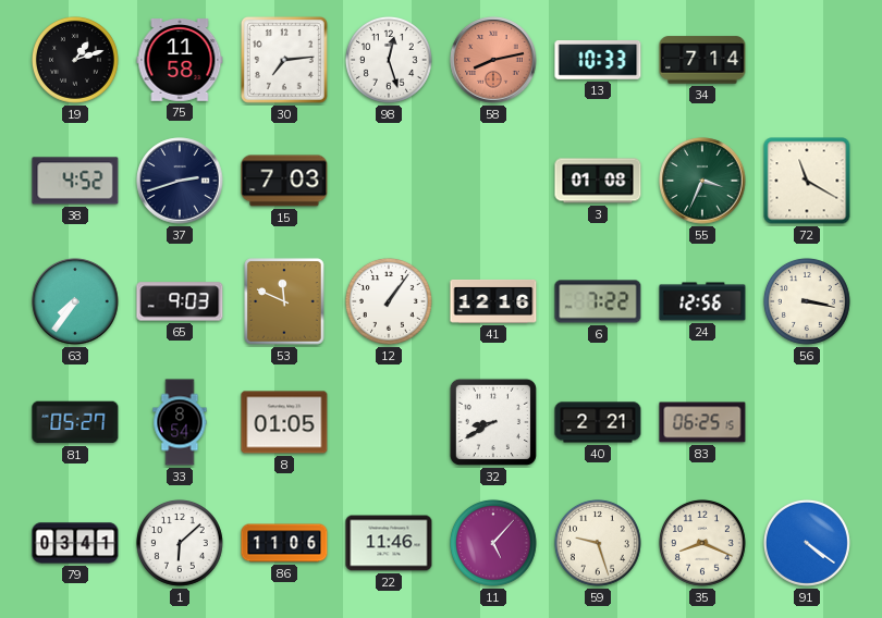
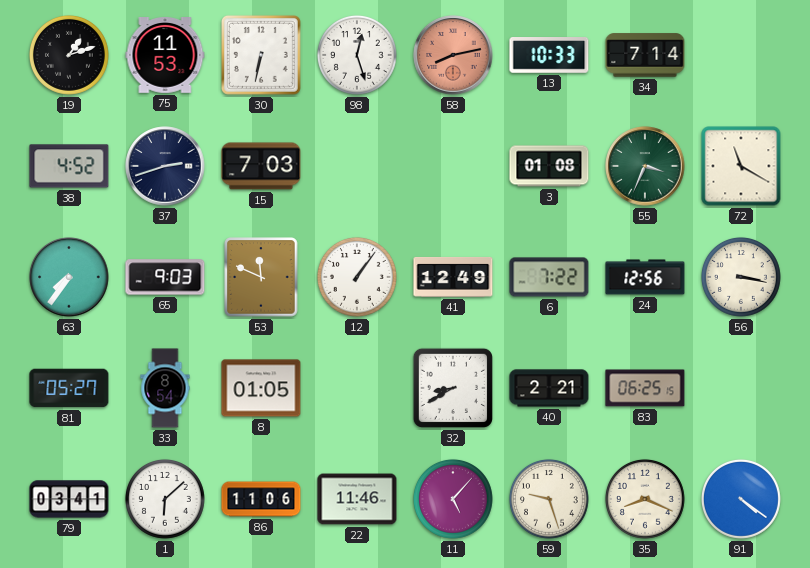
75: 11:58 -> 11:53
30: 7:14 -> 6:32
41: 12:16 -> 12:49
